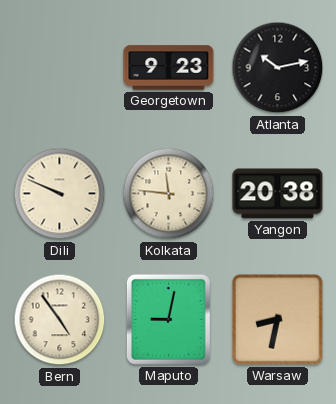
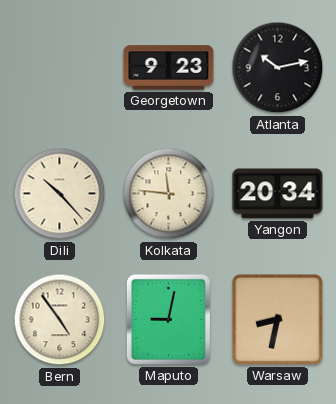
Dili: 9:49 -> 10:23
Yangon: 20:38 -> 20:34
